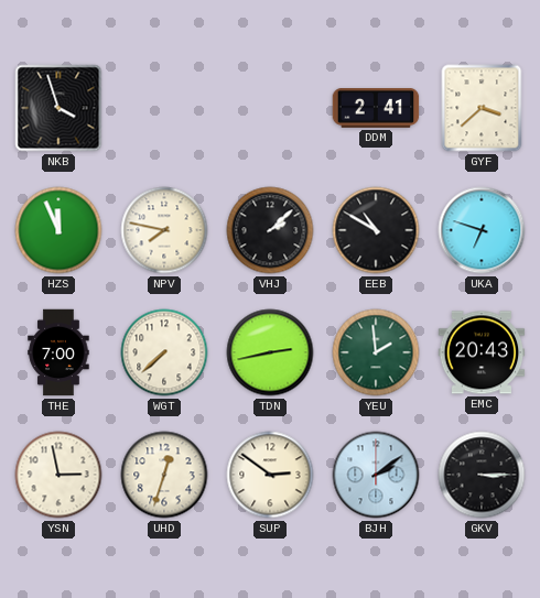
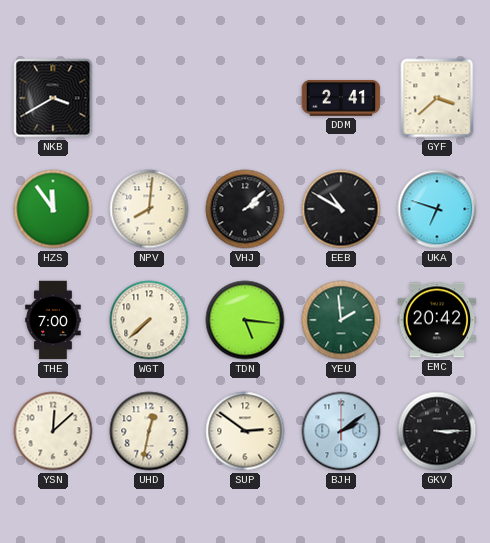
NKB: 3:57 -> 3:40
HZS: 11:56 -> 11:54
NPV: 7:47 -> 8:01
TDN: 2:43 -> 5:16
EMC: 20:43 -> 20:42
YSN: 2:58 -> 12:08
UHD: 12:33 -> 12:32
